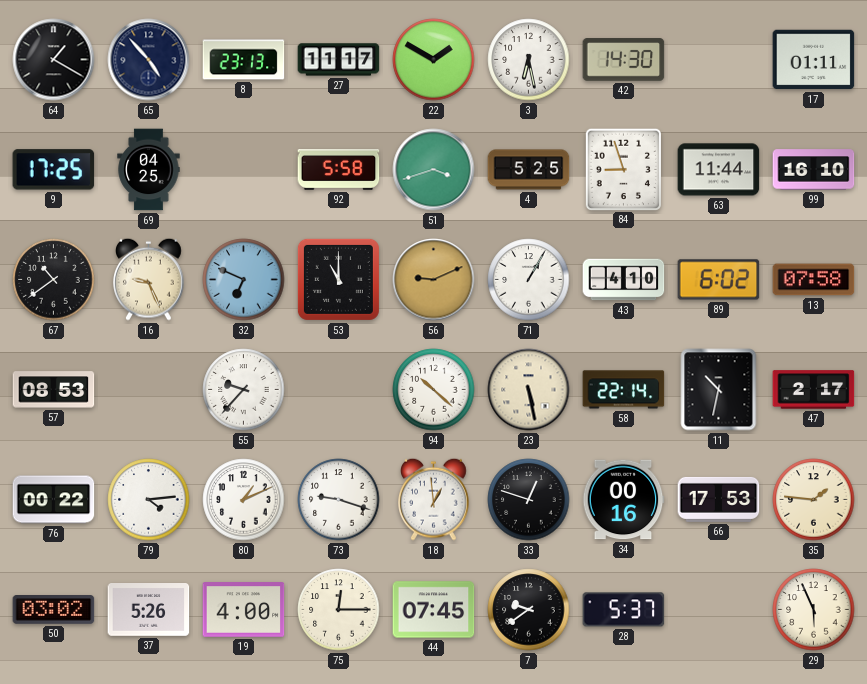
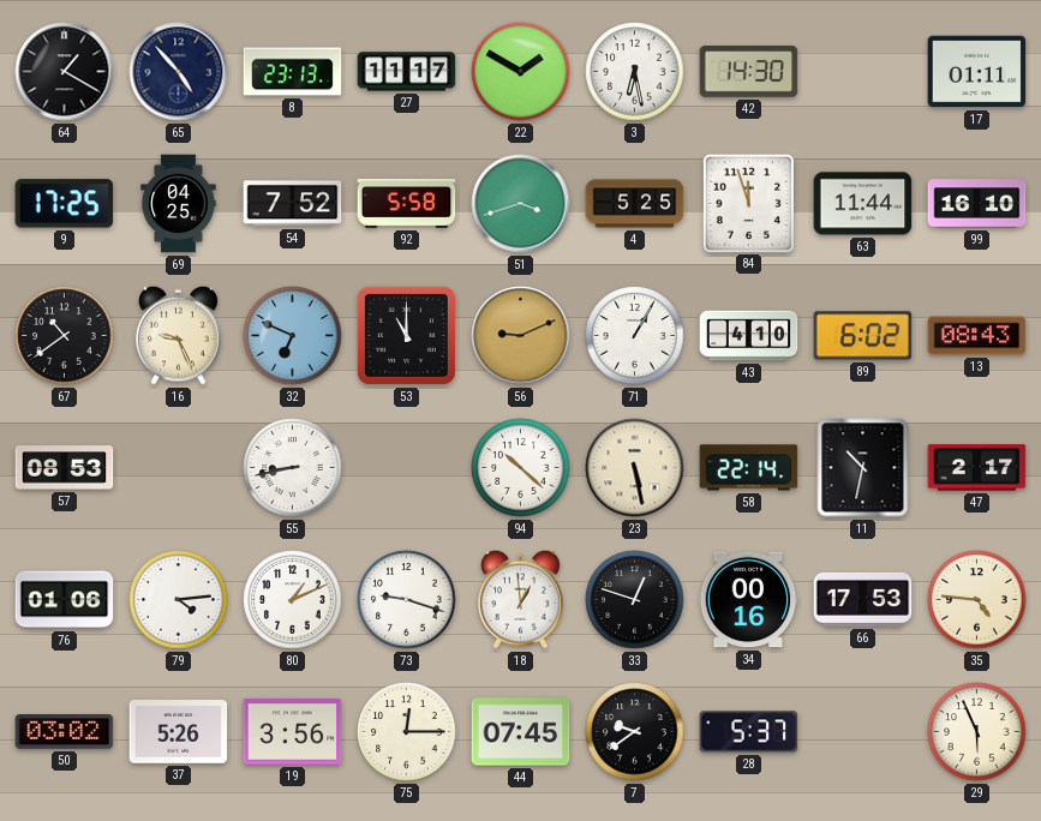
54: none -> 7:52
84: 8:57 -> 11:57
13: 07:58 -> 08:43
55: 9:37 -> 8:43
76: 00:22 -> 01:06
35: 1:46 -> 4:46
19: 4:00 -> 3:56
